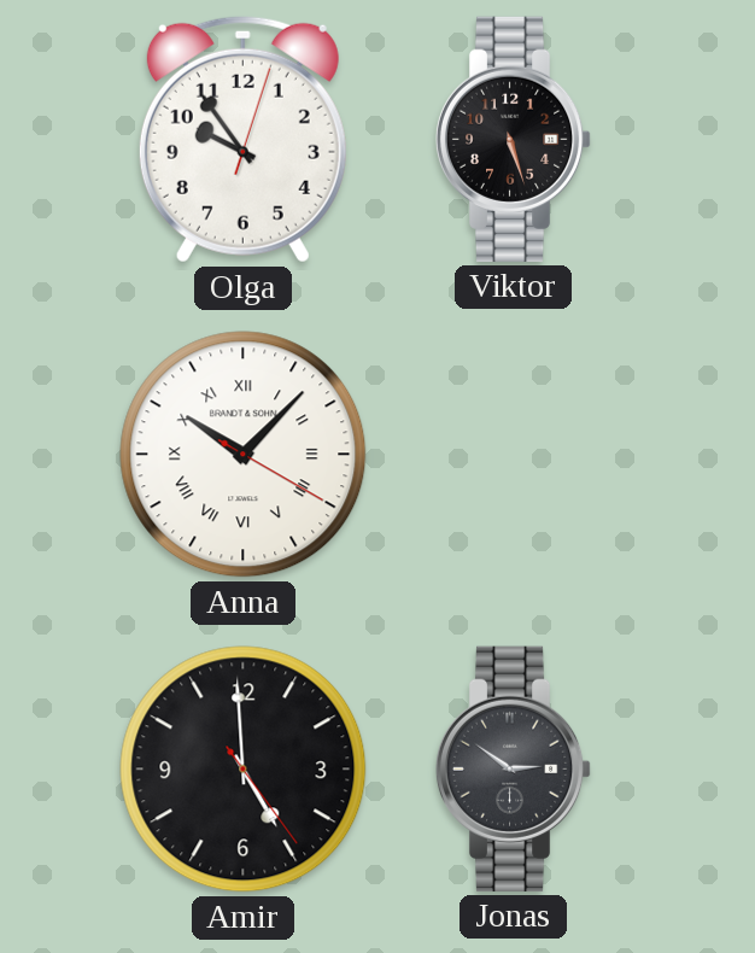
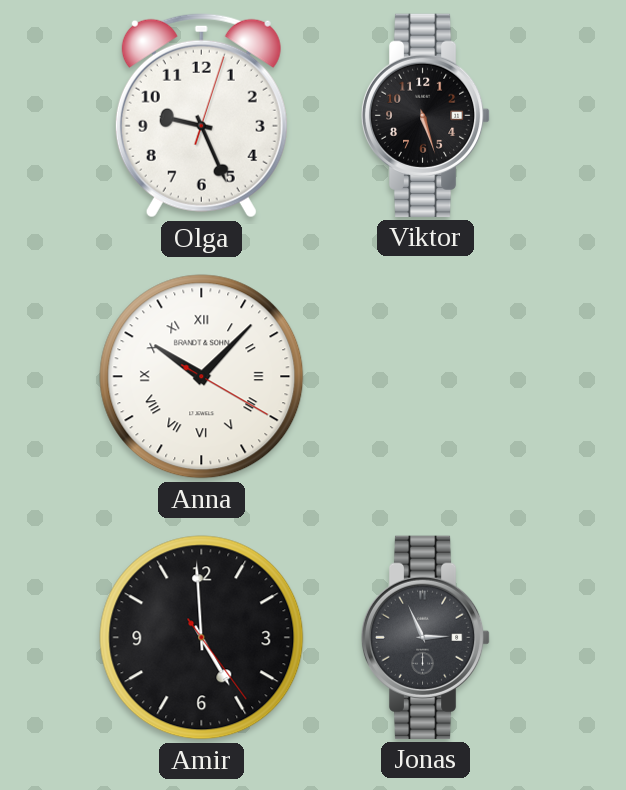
Olga: 9:54 -> 9:26
Jonas: 2:51 -> 2:56
